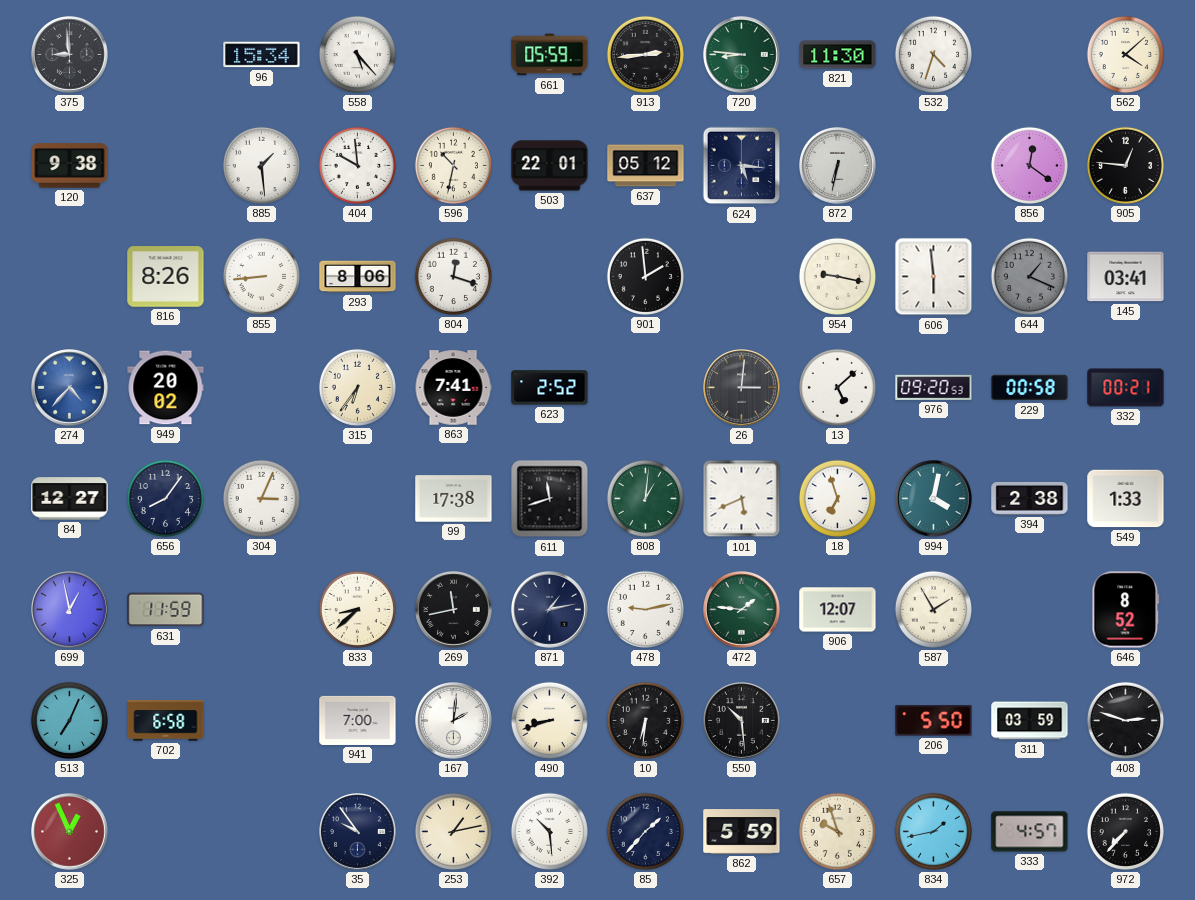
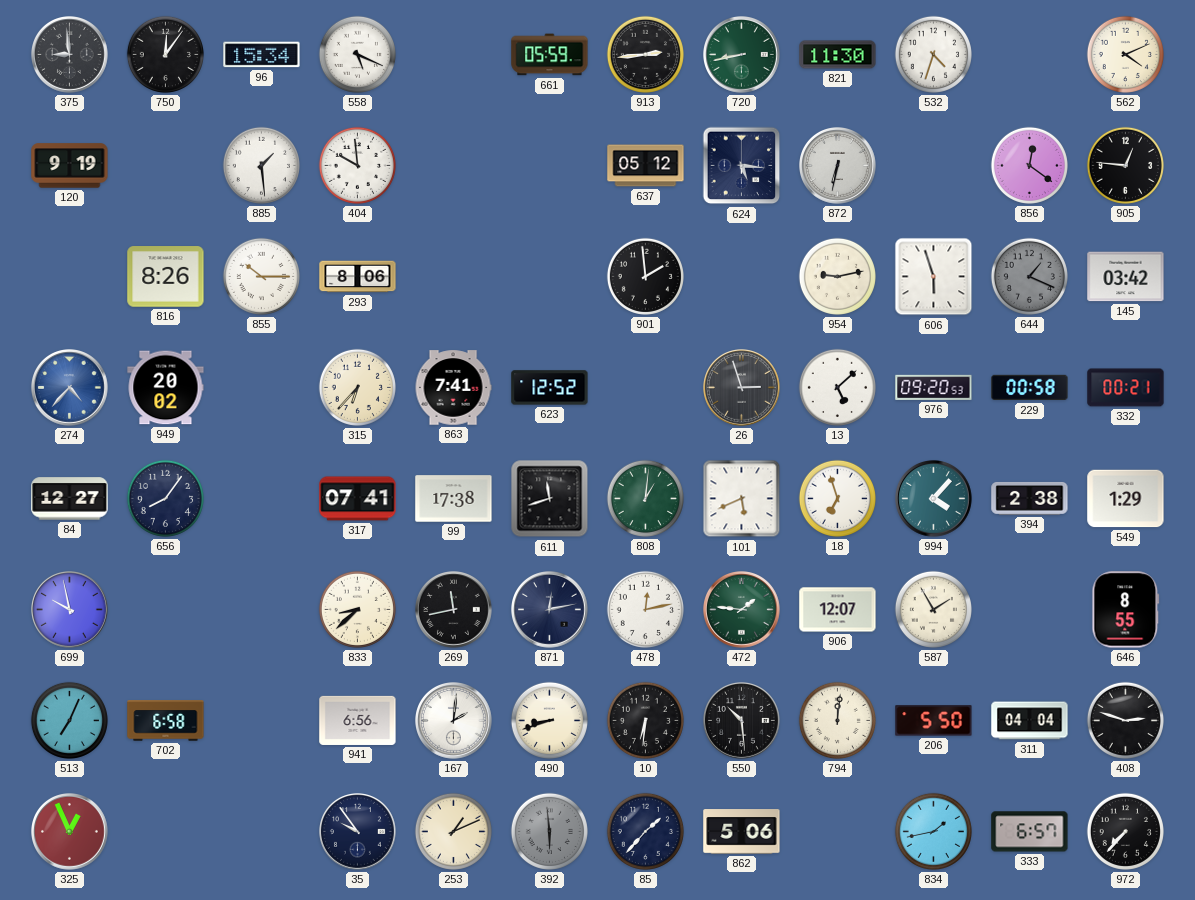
750: none -> 12:06
558: 5:23 -> 5:19
720: 8:46 -> 8:43
562: 4:08 -> 4:11
120: 9:38 -> 9:19
596: 10:32 -> none
503: 22:01 -> none
855: 8:44 -> 10:15
804: 12:18 -> none
954: 9:17 -> 9:13
606: 5:59 -> 5:57
145: 03:41 -> 03:42
315: 6:36 -> 6:37
623: 2:52 -> 12:52
26: 3:01 -> 2:57
304: 3:04 -> none
317: none -> 07:41
994: 4:02 -> 4:07
549: 1:33 -> 1:29
699: 12:58 -> 9:58
631: 11:59 -> none
871: 1:13 -> 12:13
478: 9:13 -> 12:13
646: 8:52 -> 8:55
941: 7:00 -> 6:56
794: none -> 12:01
311: 03:59 -> 04:04
253: 1:13 -> 1:11
392: 10:29 -> 5:59
392 dial: white -> grey
862: 5:59 -> 5:06
657: 9:57 -> none
333: 4:57 -> 6:57
